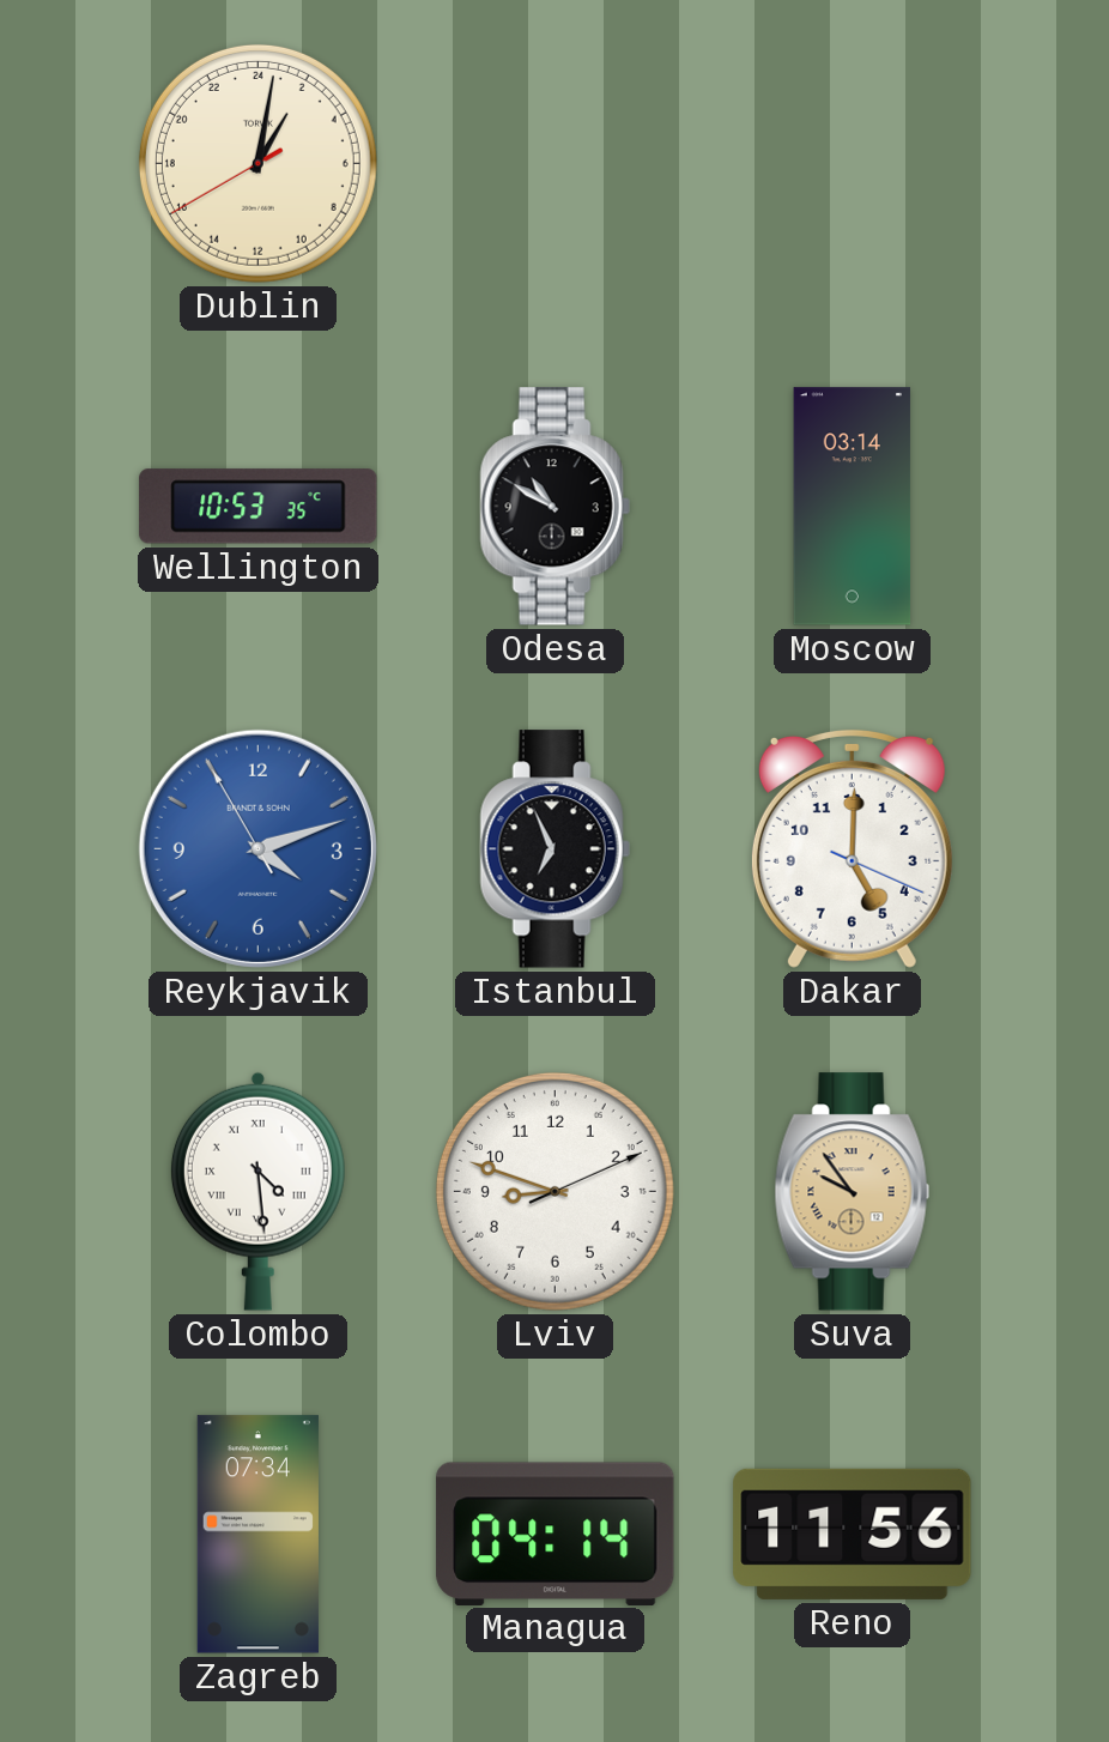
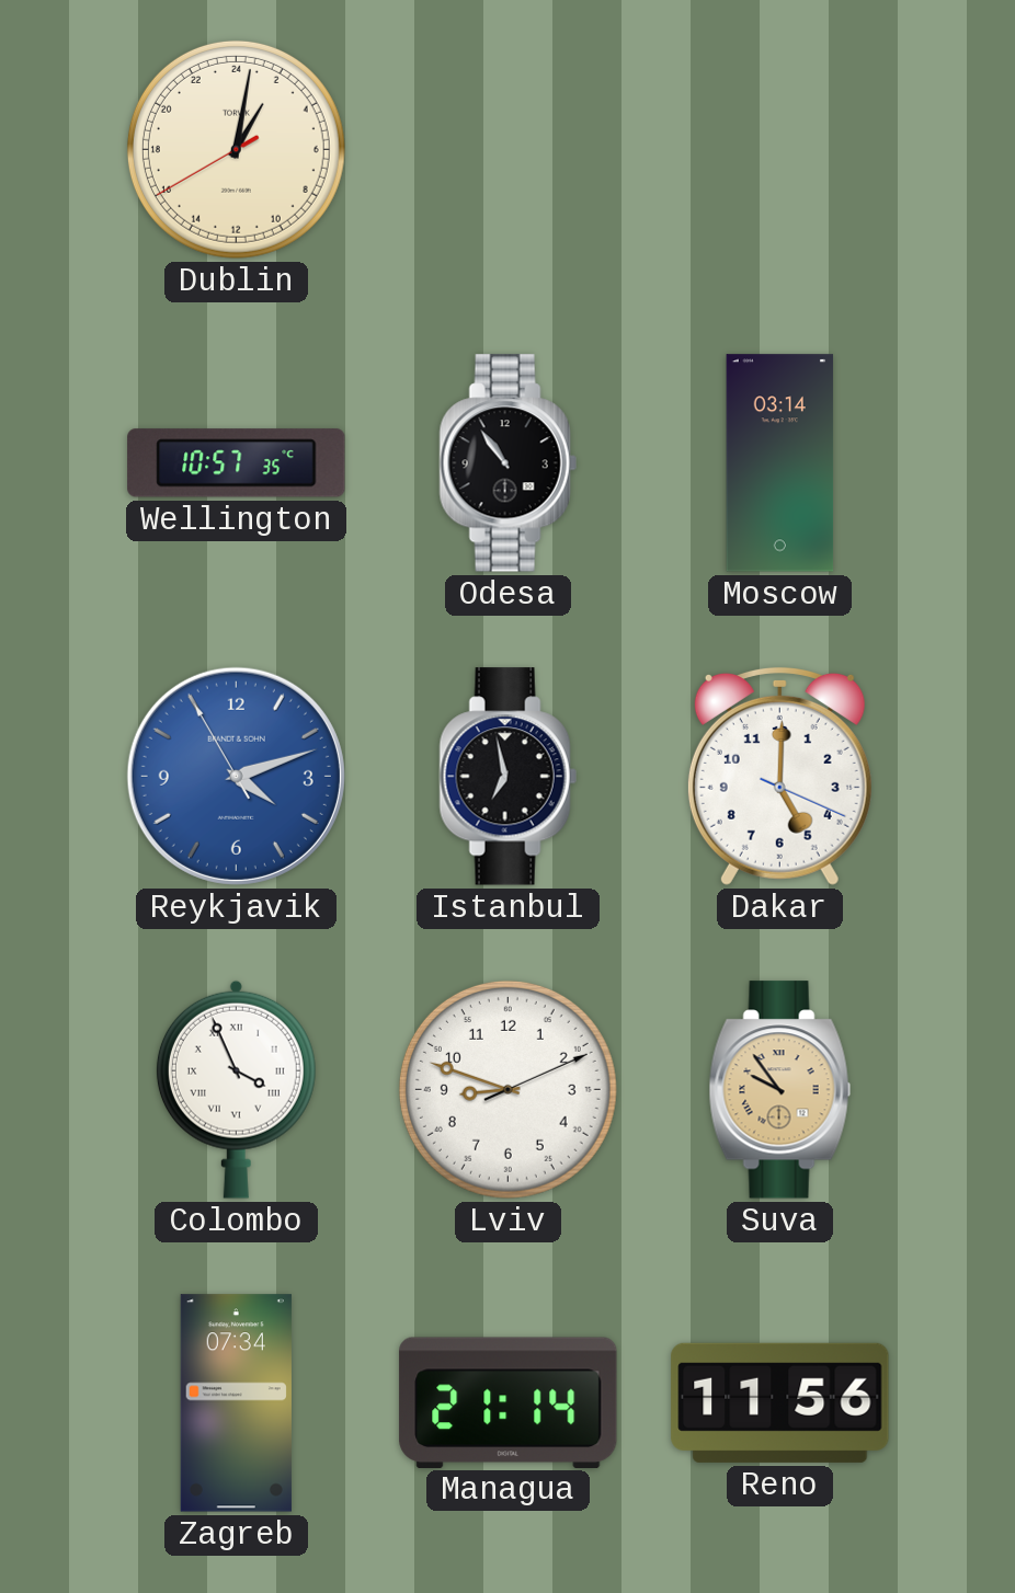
Wellington: 10:53 -> 10:57
Odesa: 10:50 -> 10:54
Istanbul: 6:56 -> 6:58
Colombo: 4:29 -> 3:56
Managua: 04:14 -> 21:14
